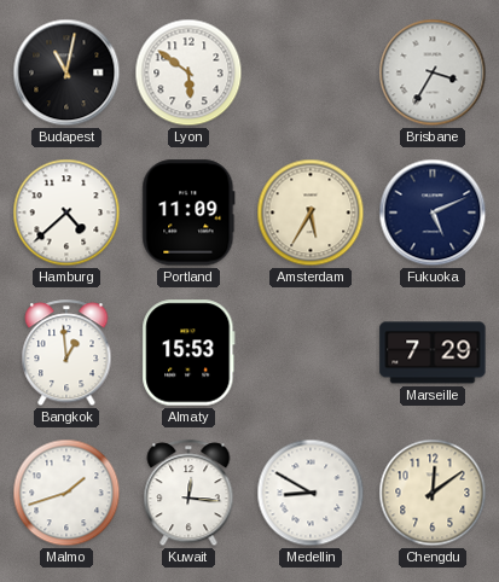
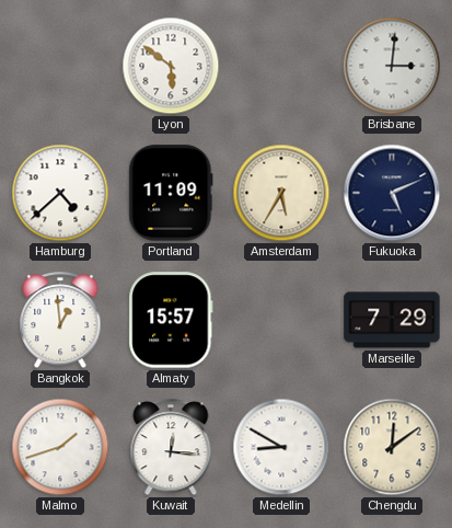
Budapest: 11:02 -> none
Brisbane: 3:35 -> 3:01
Almaty: 15:53 -> 15:57
